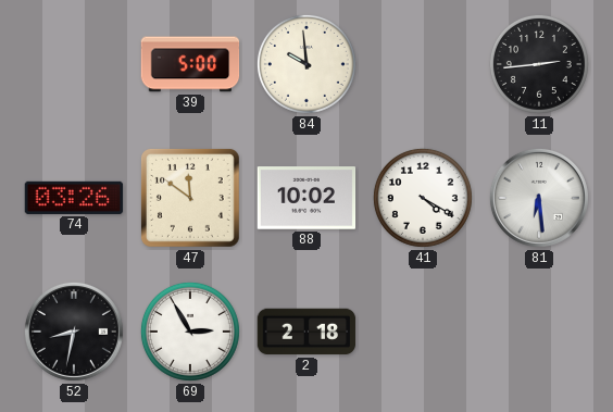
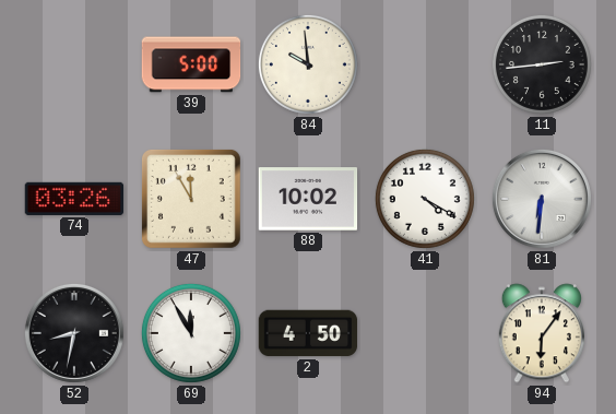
47: 11:51 -> 11:55
81: 6:29 -> 6:31
69: 2:55 -> 11:55
2: 2:18 -> 4:50
94: none -> 6:06
